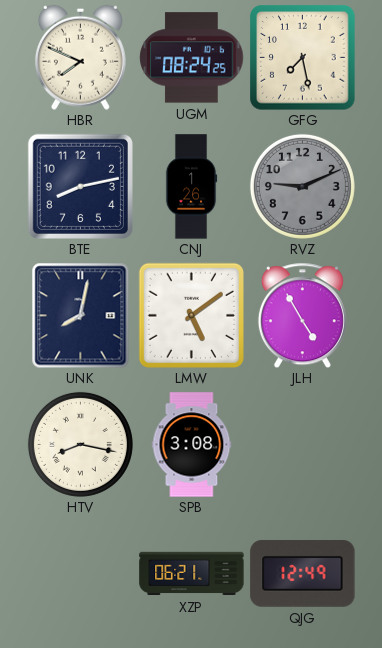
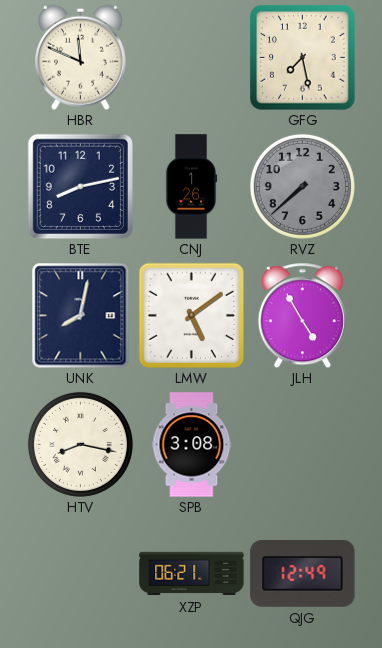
HBR: 7:49 -> 11:49
UGM: 08:24 -> none
RVZ: 9:11 -> 7:38
